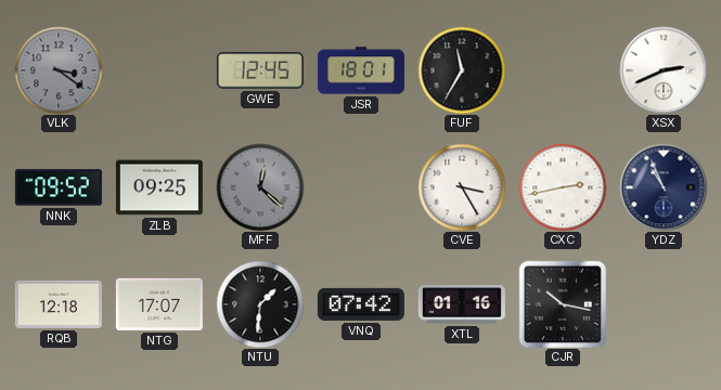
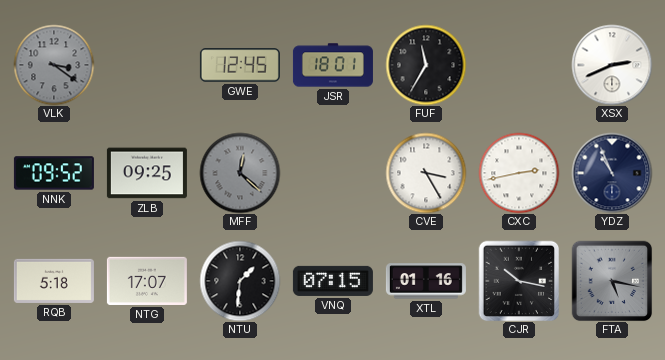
RQB: 12:18 -> 5:18
VNQ: 07:42 -> 07:15
FTA: none -> 5:17
